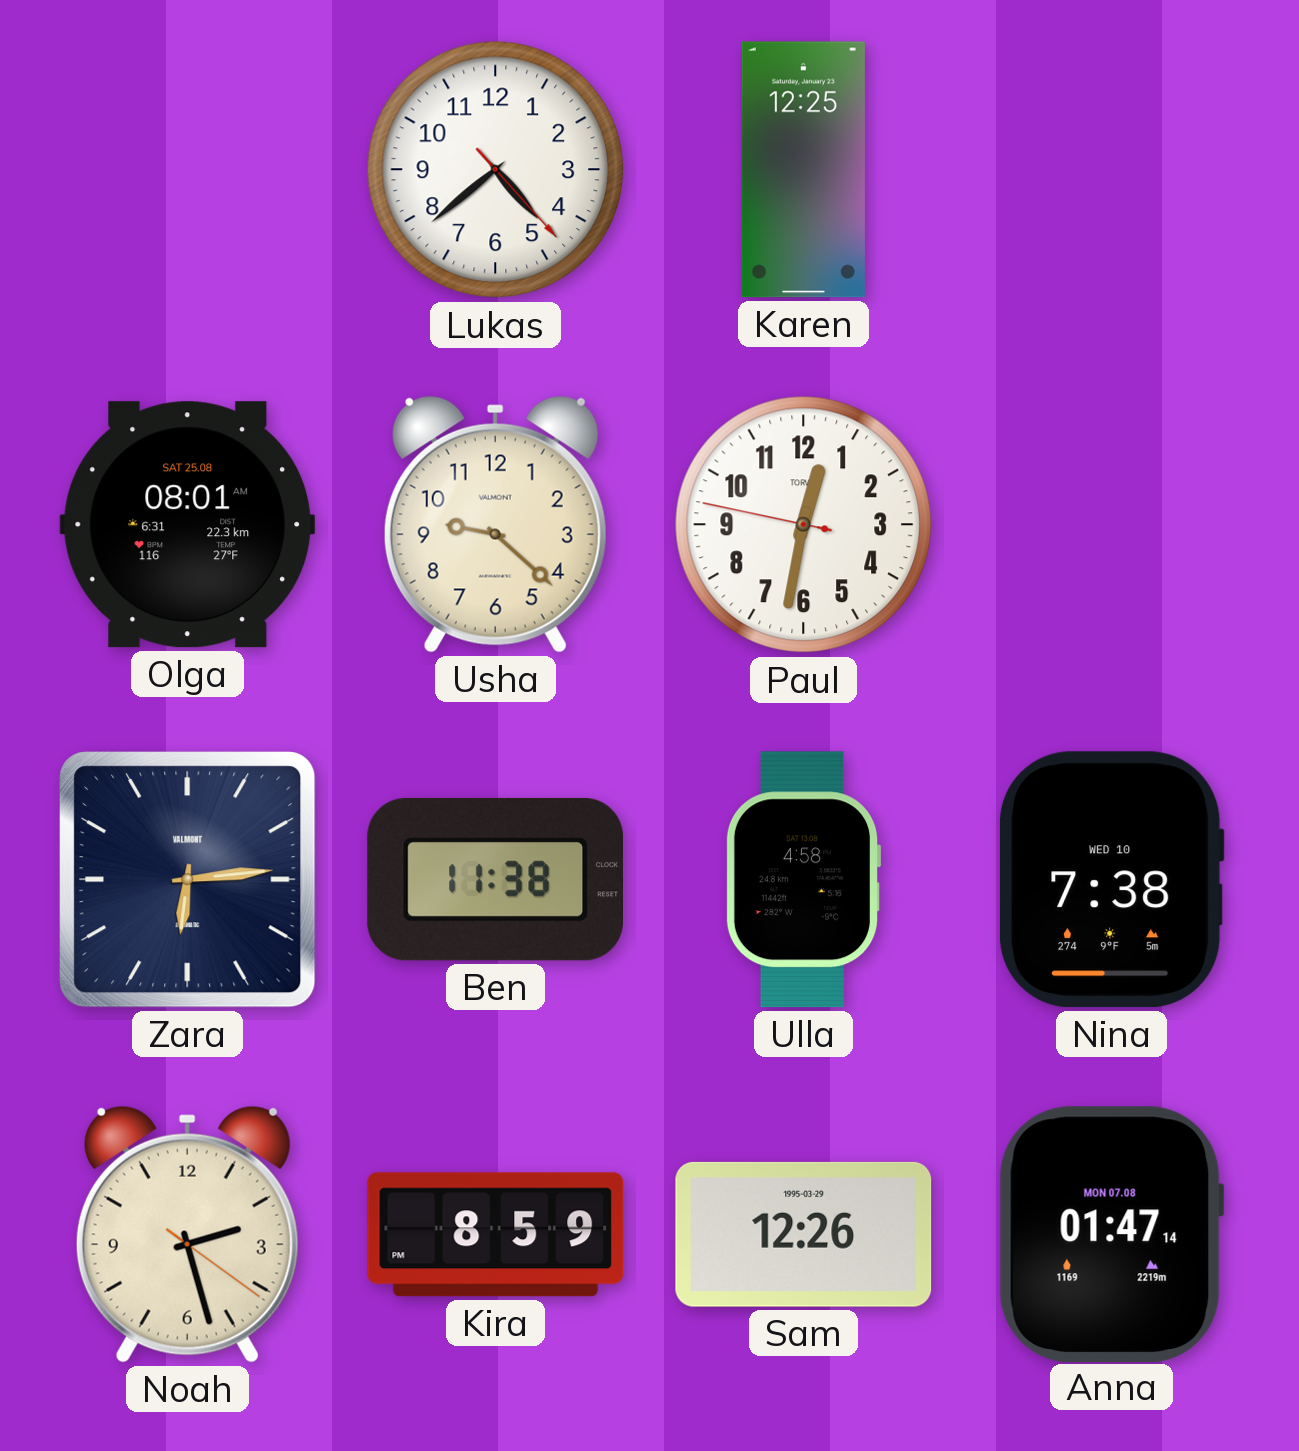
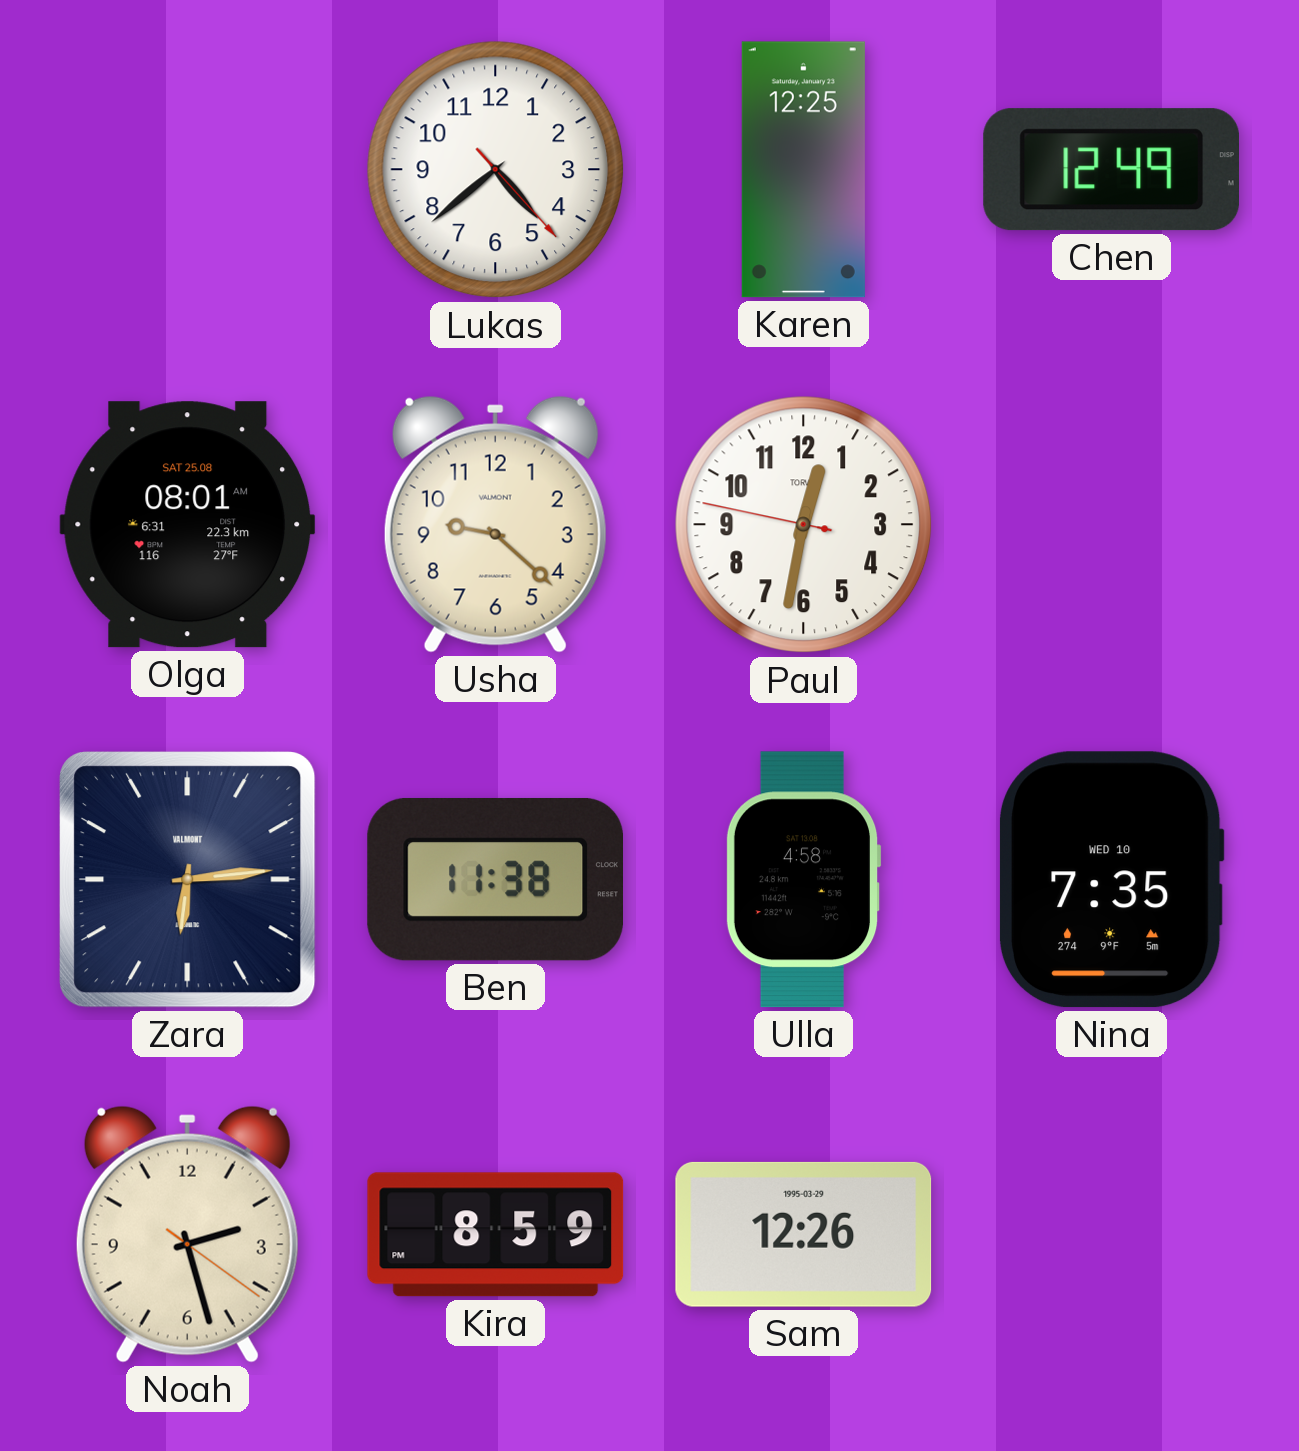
Chen: none -> 12:49
Nina: 7:38 -> 7:35
Anna: 01:47 -> none
